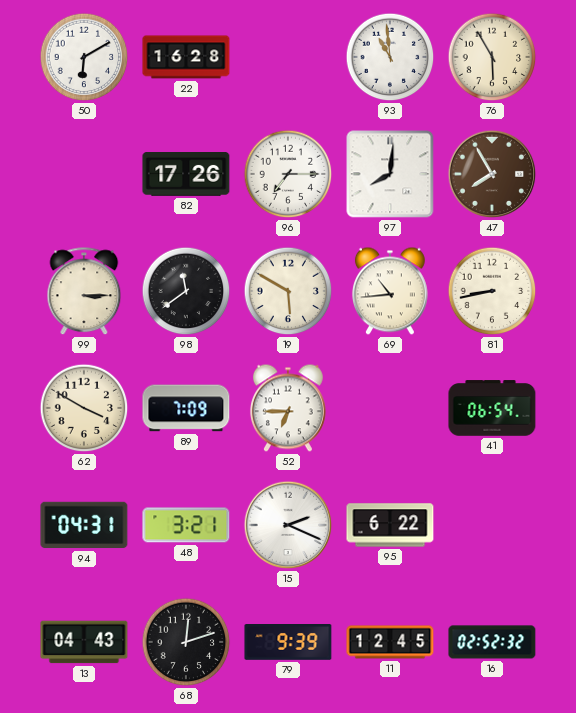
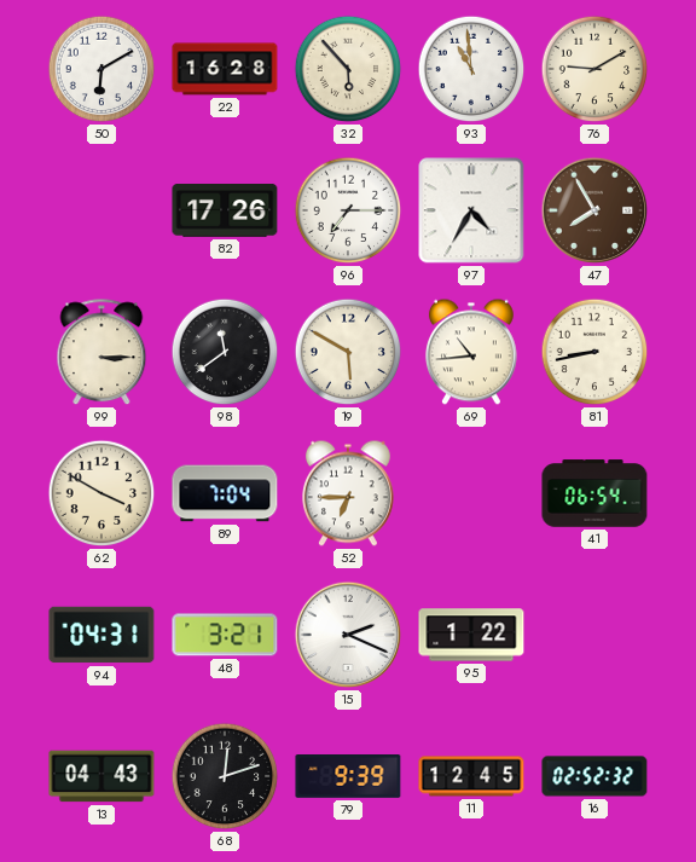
32: none -> 5:53
76: 5:55 -> 9:10
97: 8:01 -> 4:35
89: 7:09 -> 7:04
95: 6:22 -> 1:22
